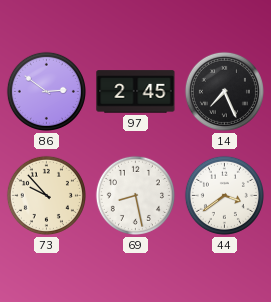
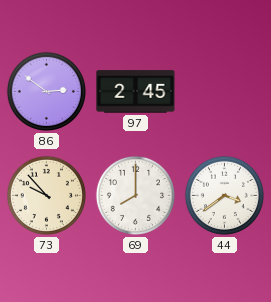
14: 7:26 -> none
69: 8:28 -> 8:00
